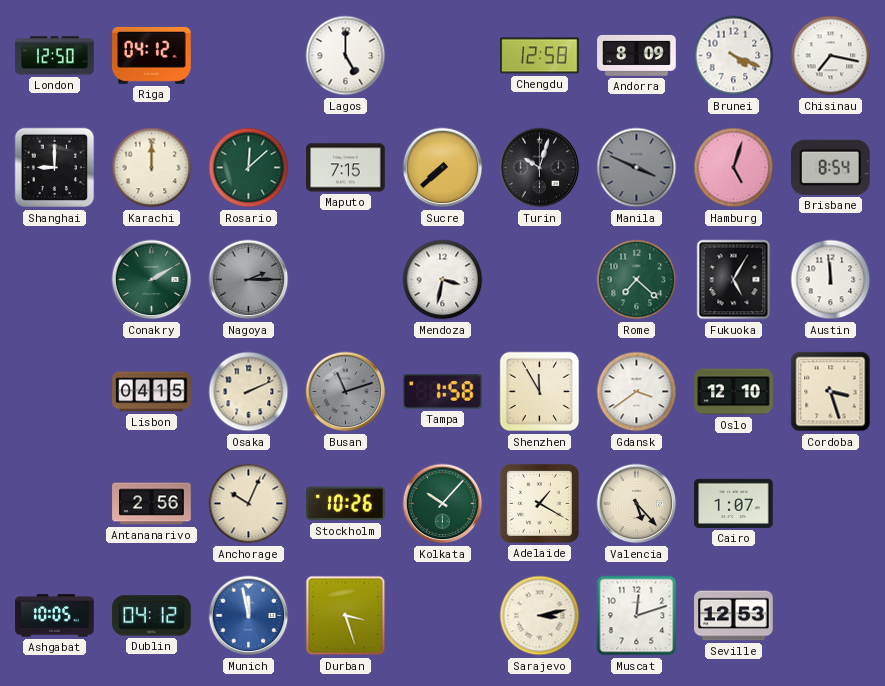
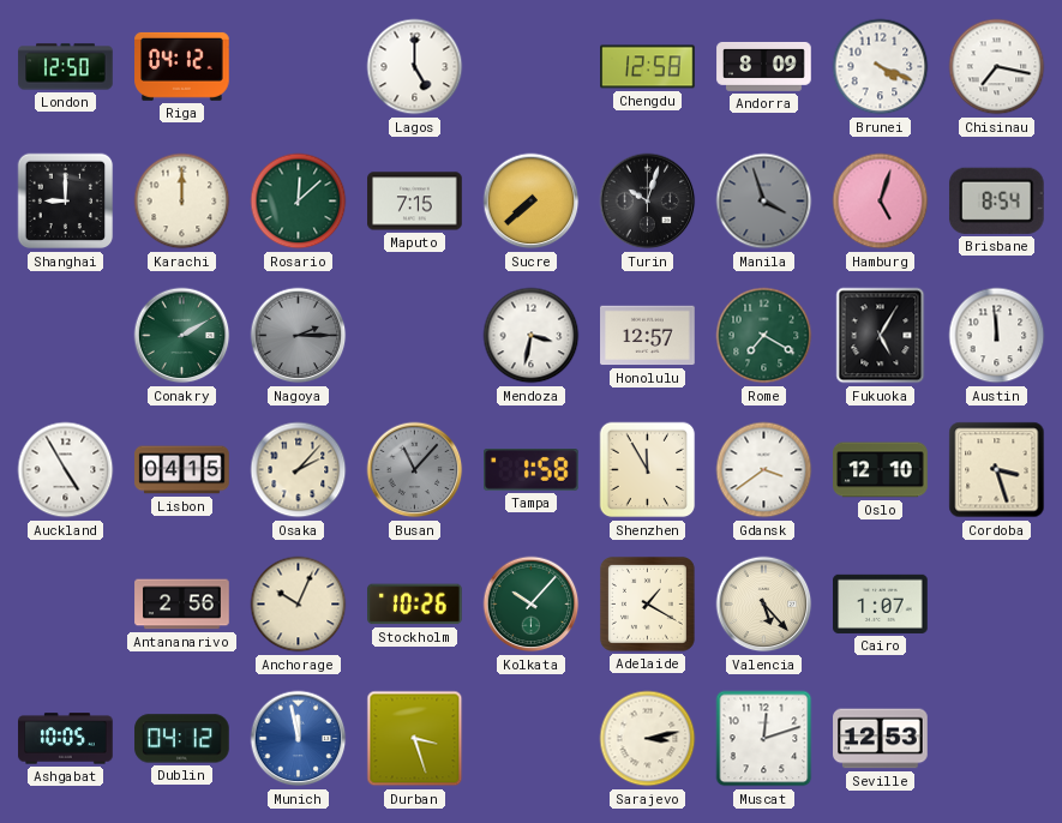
Manila: 3:49 -> 3:57
Honolulu: none -> 12:57
Rome: 7:22 -> 7:20
Auckland: none -> 4:55
Osaka: 2:11 -> 2:07
Busan: 11:12 -> 11:07
